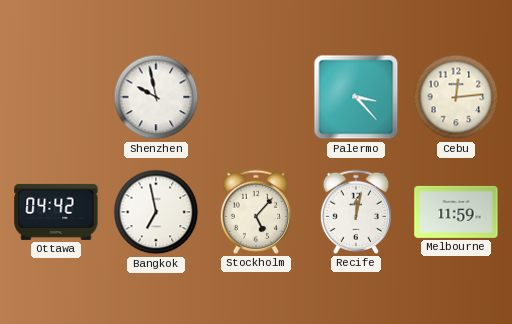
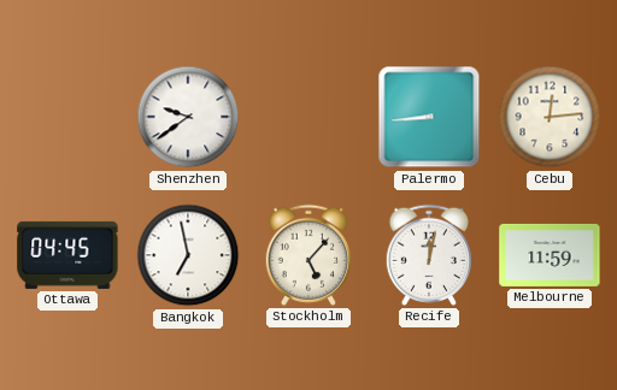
Shenzhen: 9:58 -> 9:39
Palermo: 3:23 -> 8:44
Ottawa: 04:42 -> 04:45
